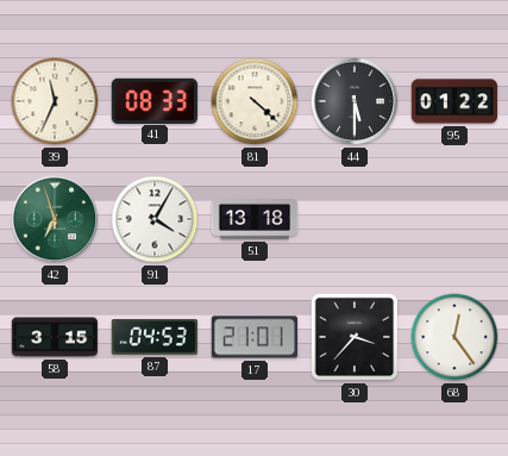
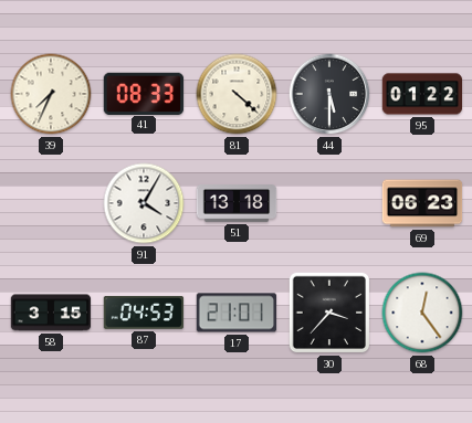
39: 11:34 -> 7:34
42: 6:57 -> none
69: none -> 06:23
